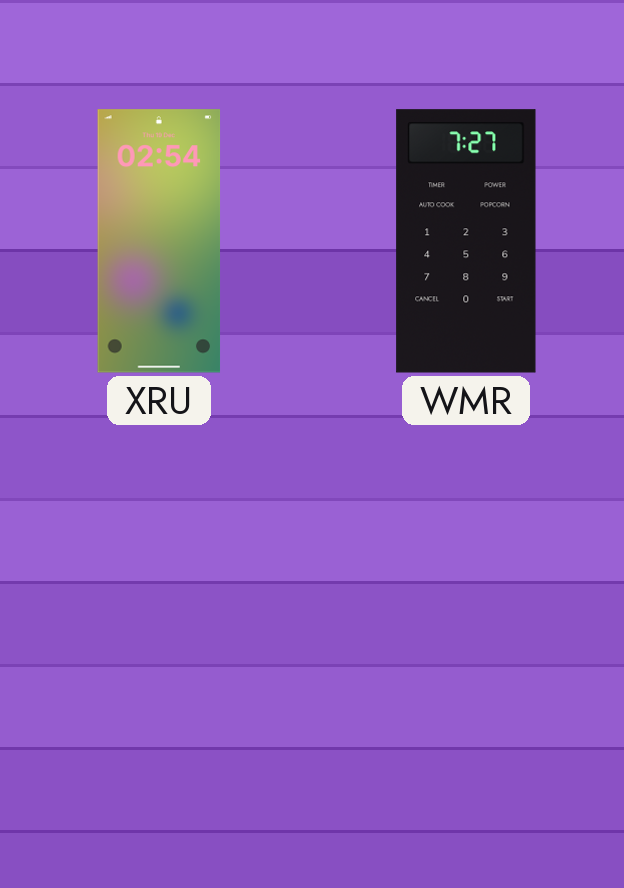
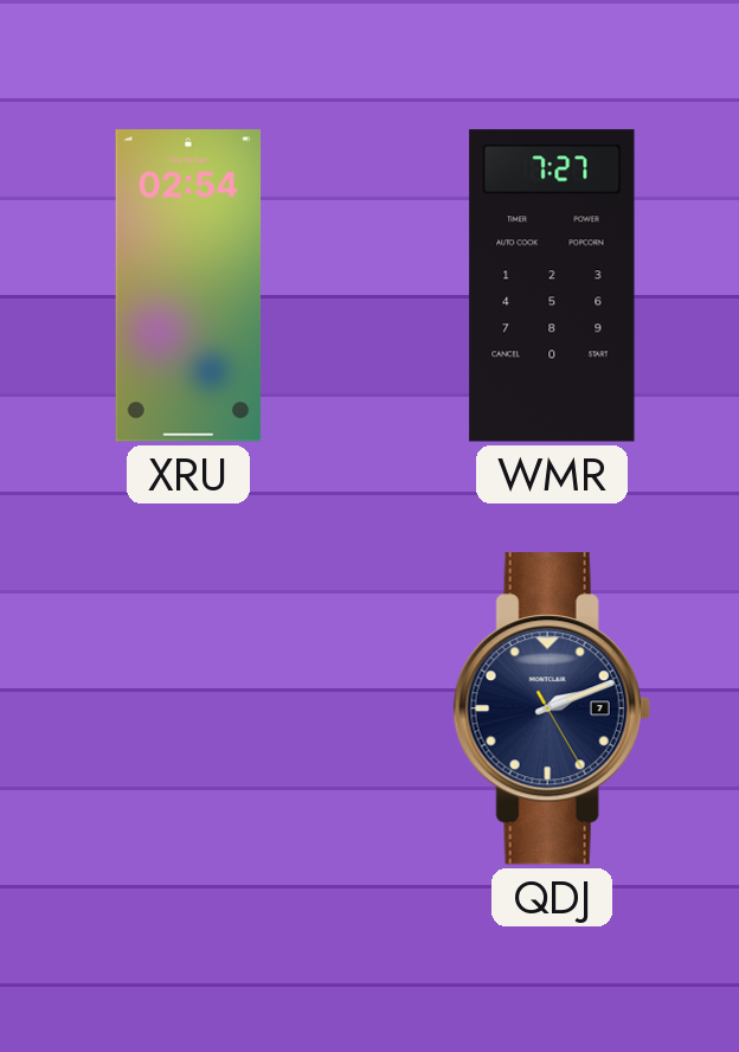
QDJ: none -> 2:11
